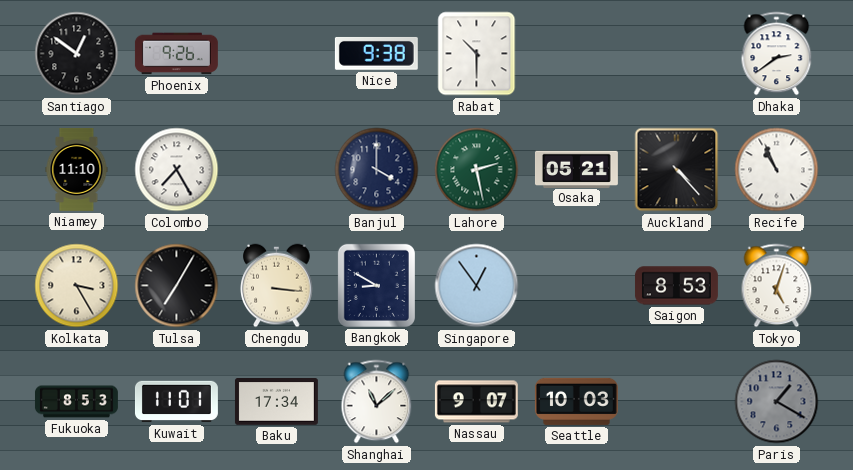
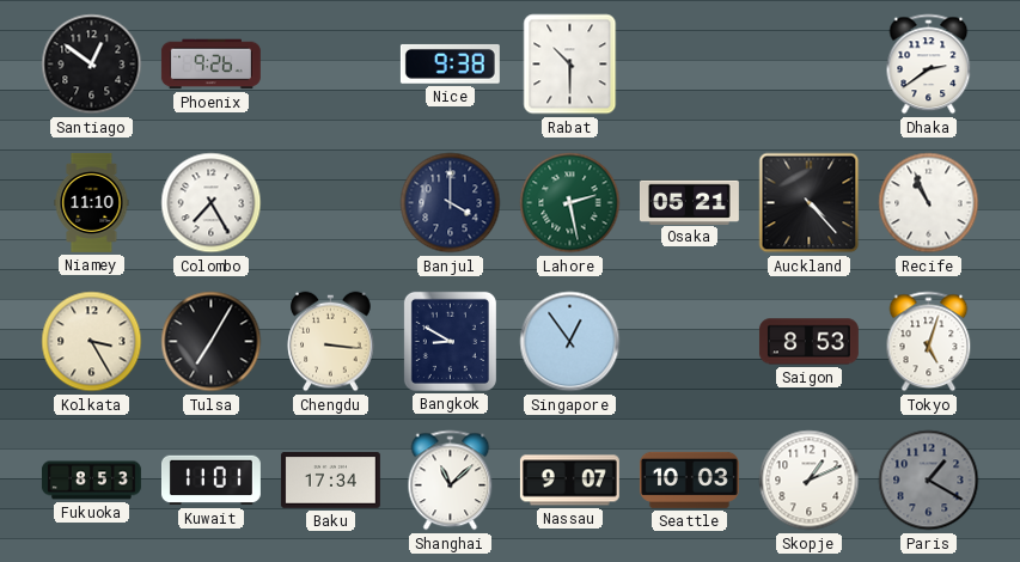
Skopje: none -> 1:11
